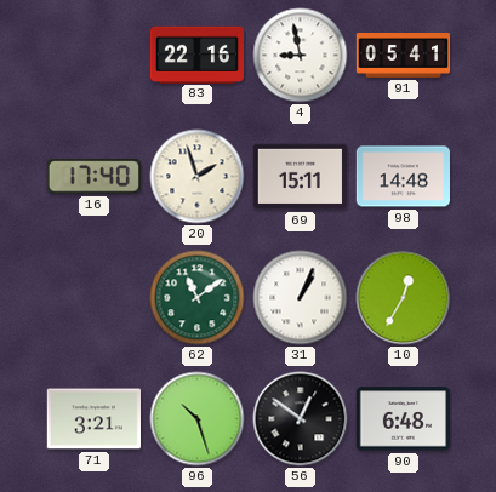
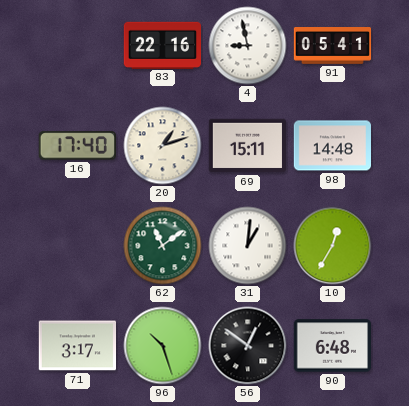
20: 1:57 -> 1:12
31: 1:04 -> 1:01
71: 3:21 -> 3:17
